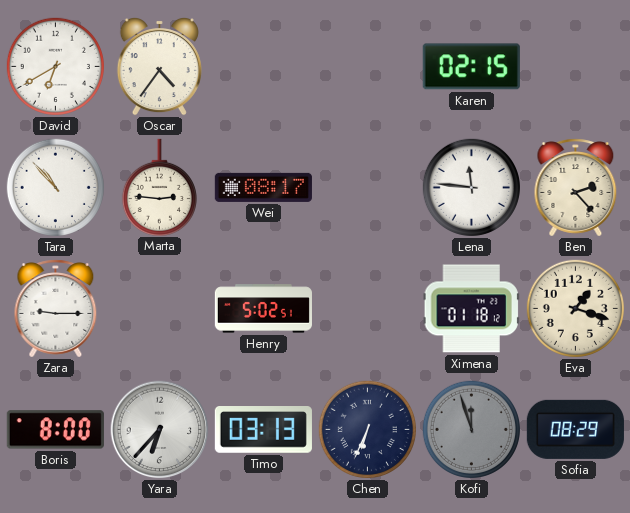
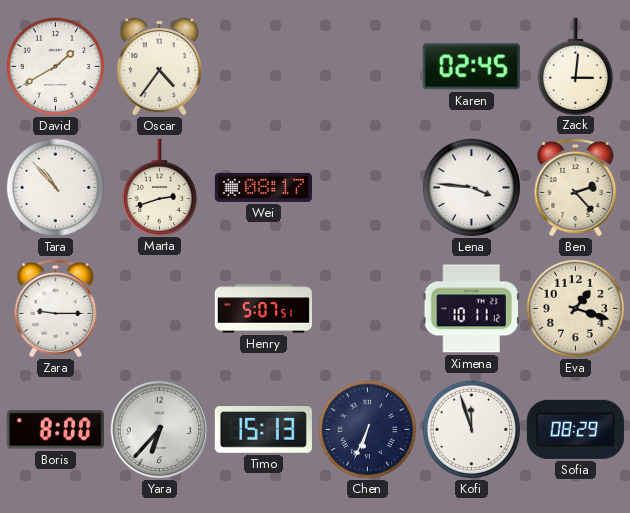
David: 6:40 -> 1:40
Karen: 02:15 -> 02:45
Zack: none -> 3:01
Marta: 2:46 -> 2:42
Lena: 11:46 -> 3:46
Henry: 5:02 -> 5:07
Ximena: 01:18 -> 10:11
Timo: 03:13 -> 15:13
Kofi dial: grey -> white
